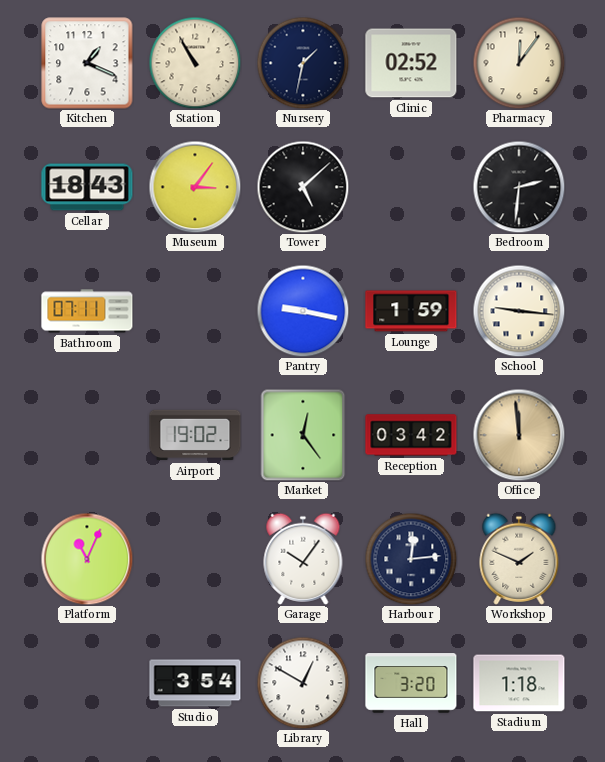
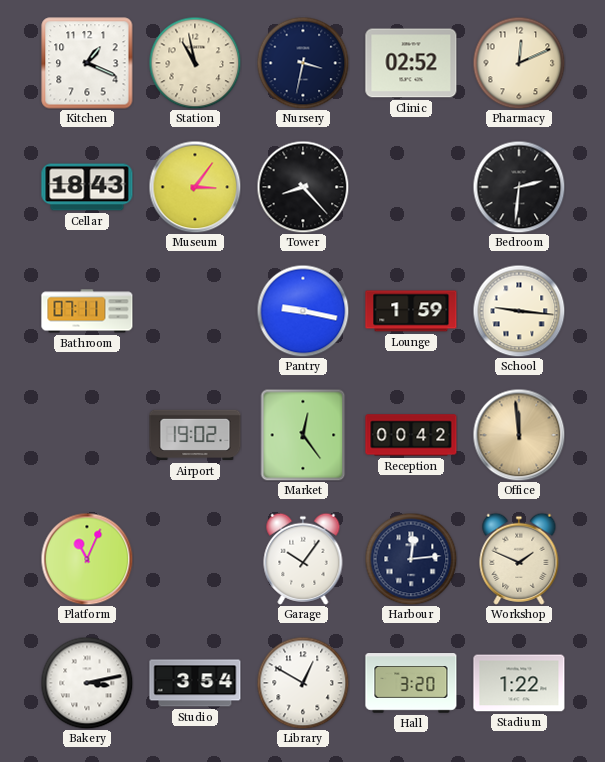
Station: 10:55 -> 10:58
Nursery: 1:32 -> 3:32
Pharmacy: 12:06 -> 12:11
Tower: 5:08 -> 8:23
Reception: 03:42 -> 00:42
Bakery: none -> 3:13
Stadium: 1:18 -> 1:22
